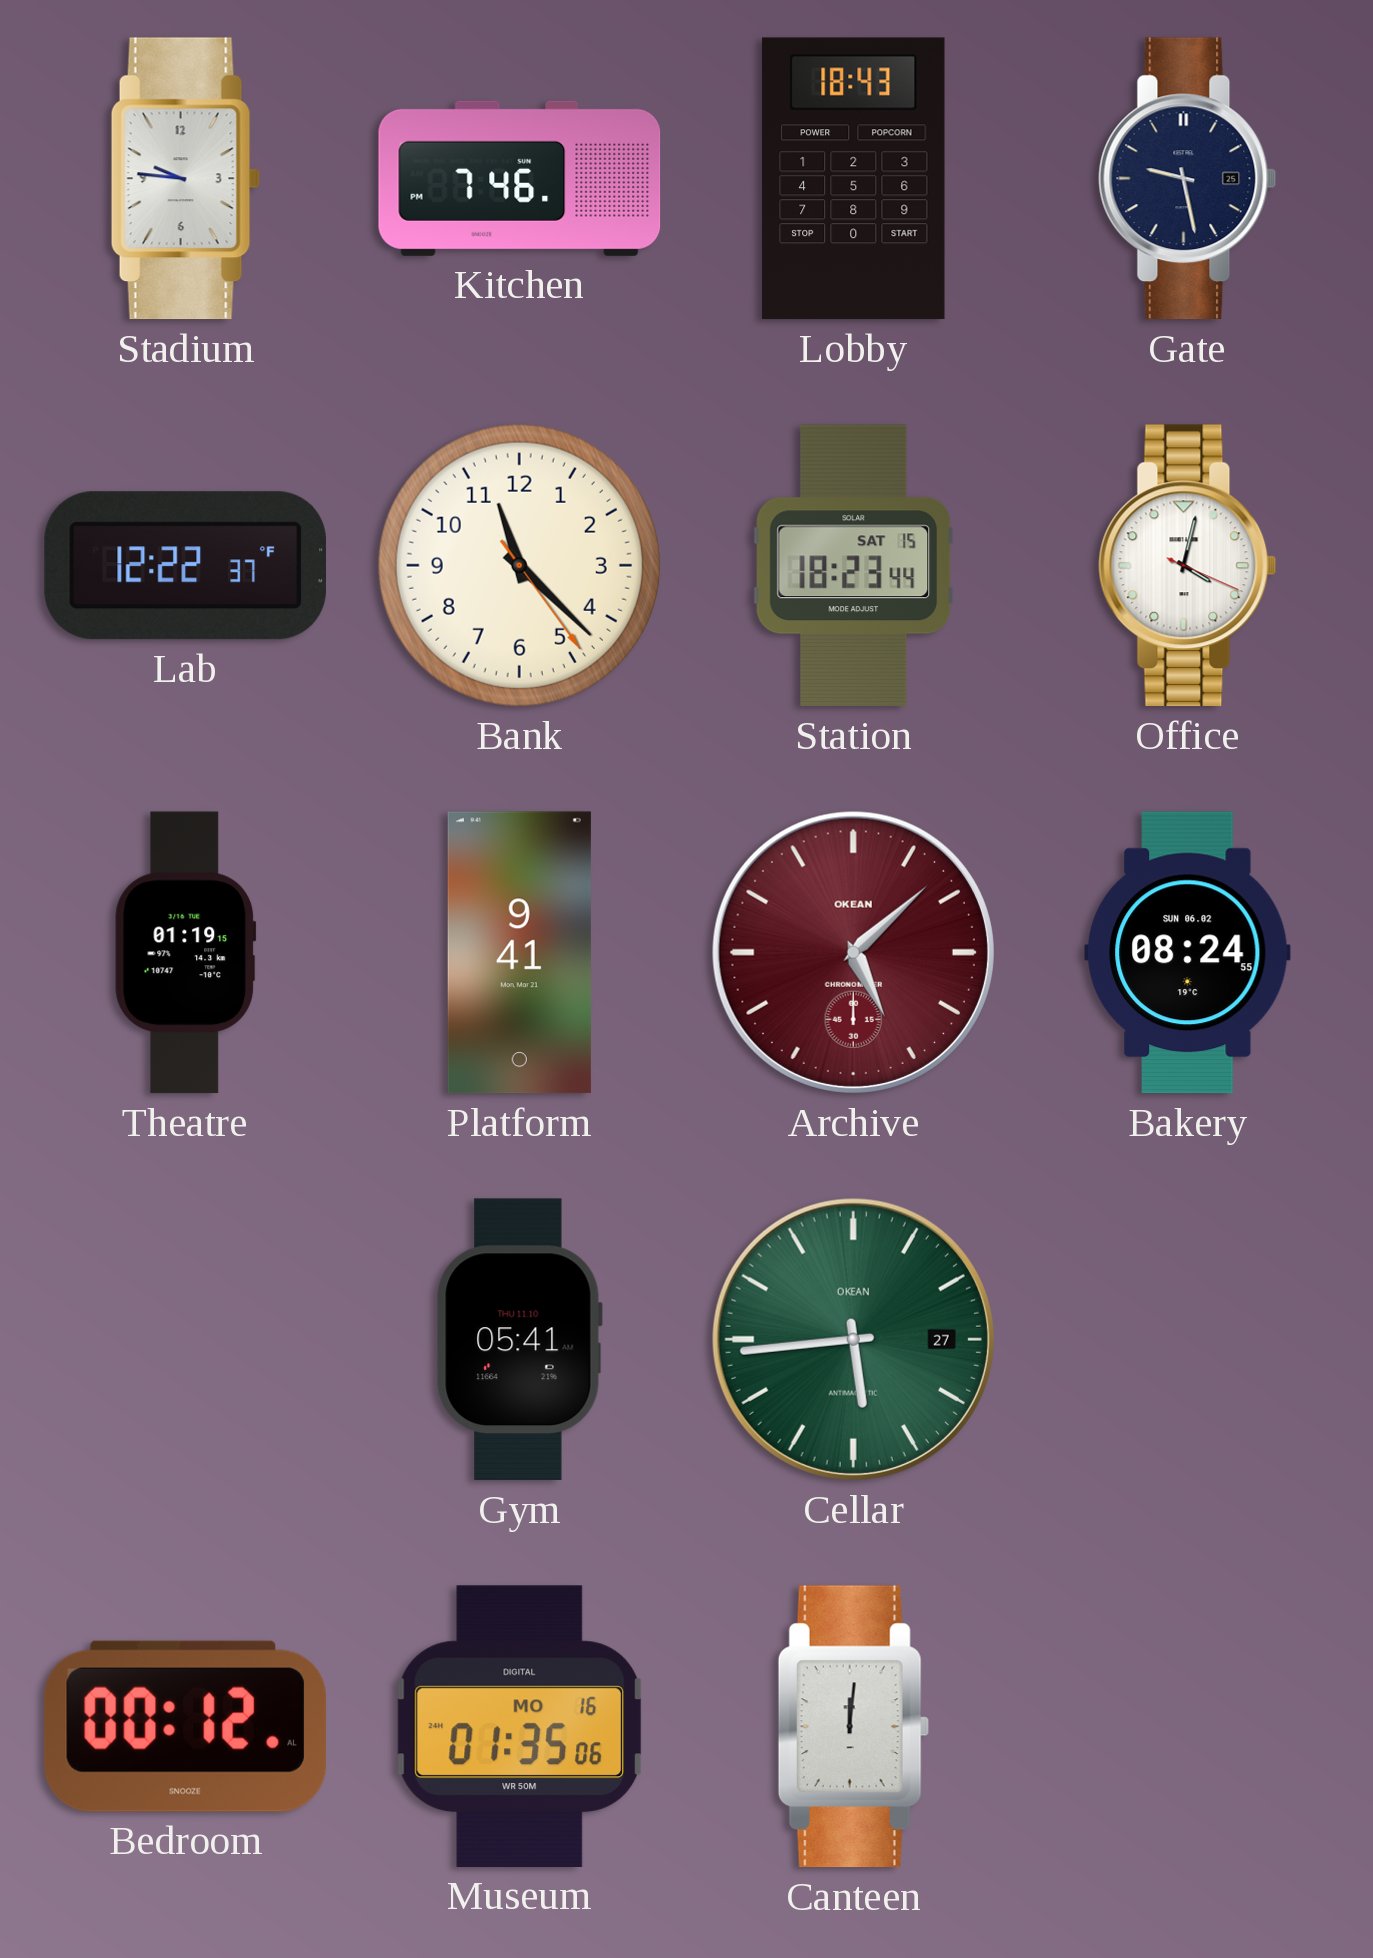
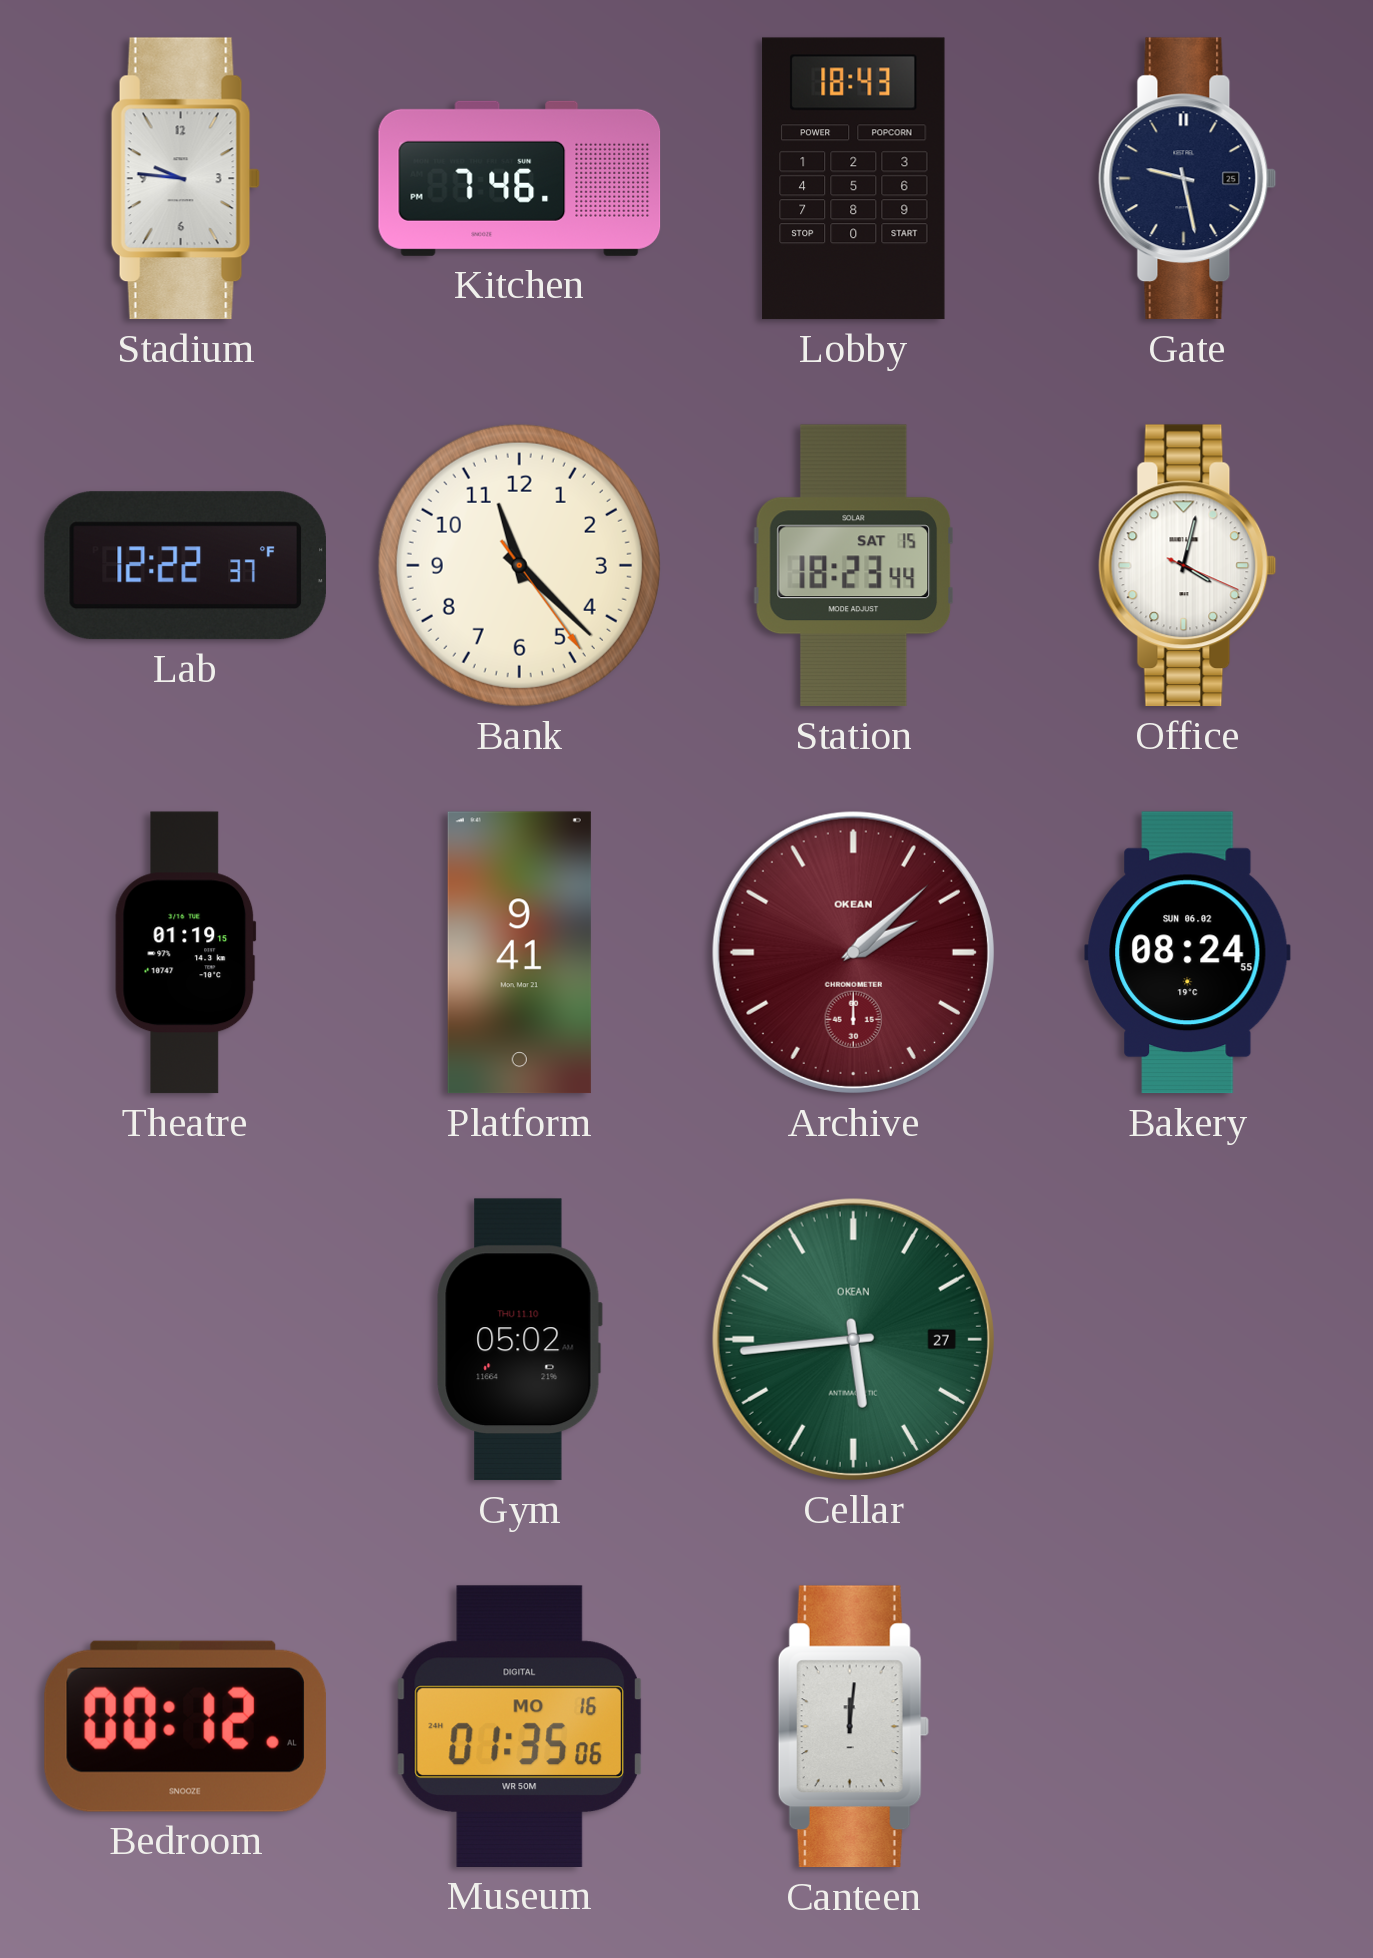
Archive: 5:08 -> 2:08
Gym: 05:41 -> 05:02
